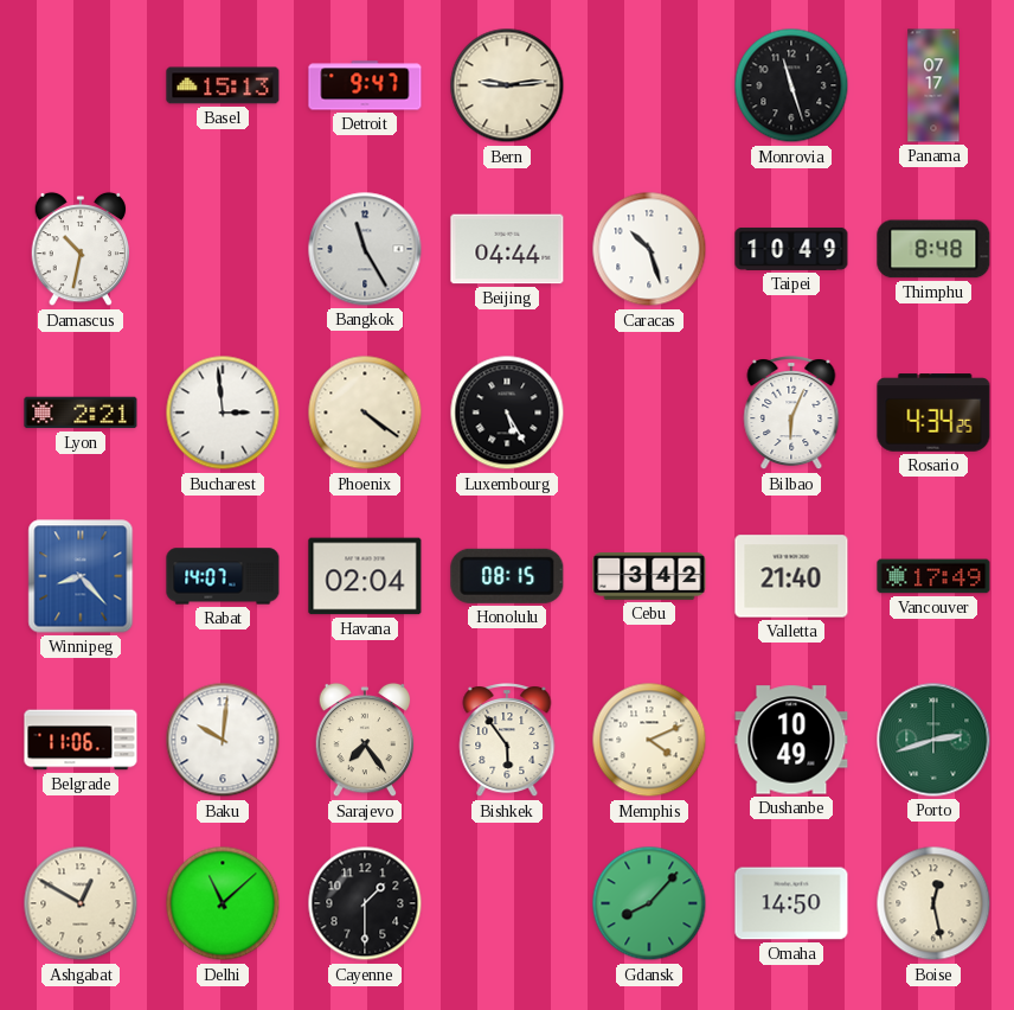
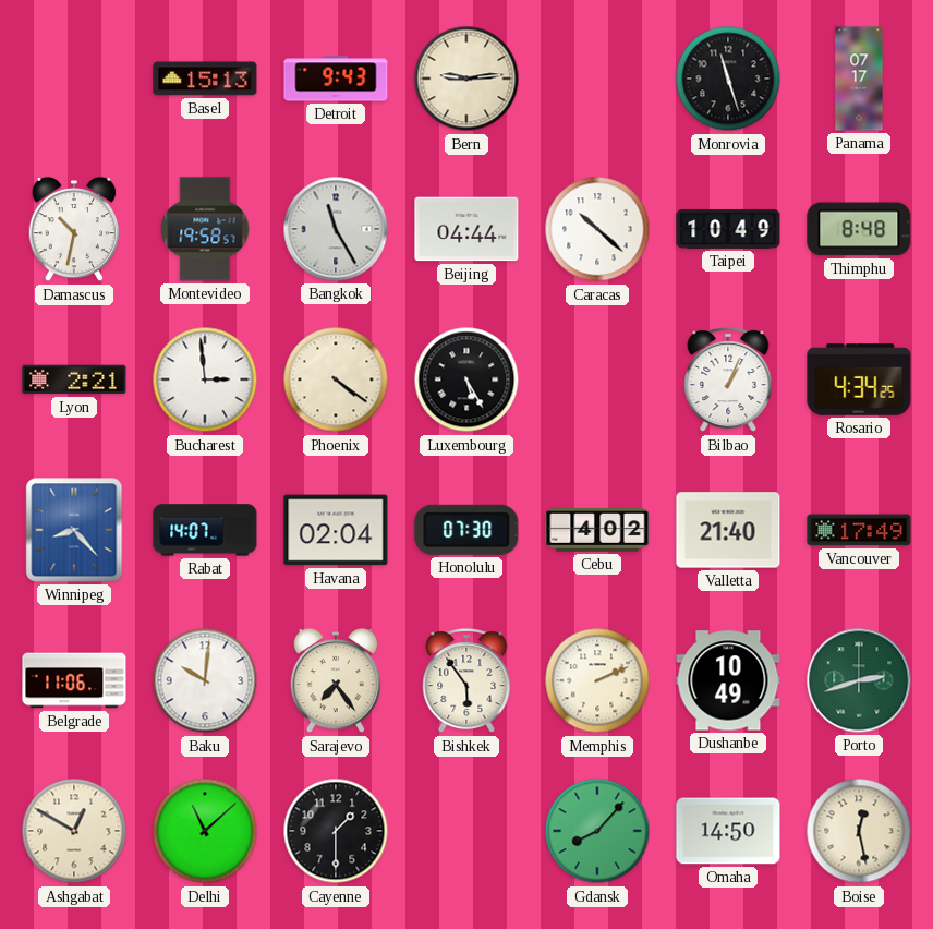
Detroit: 9:47 -> 9:43
Montevideo: none -> 19:58
Caracas: 10:27 -> 10:22
Bilbao: 6:04 -> 1:04
Honolulu: 08:15 -> 07:30
Cebu: 3:42 -> 4:02
Memphis: 4:11 -> 2:11
